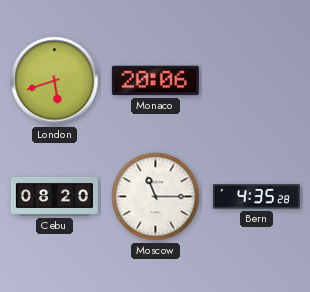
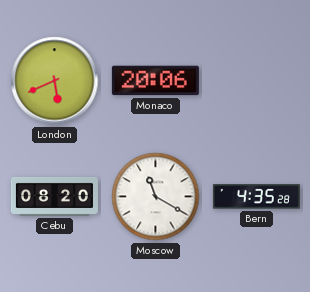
London: 5:42 -> 5:41
Moscow: 11:15 -> 11:20
